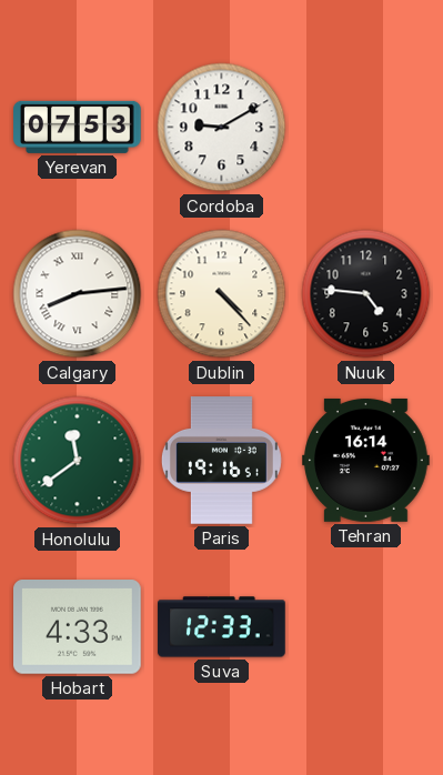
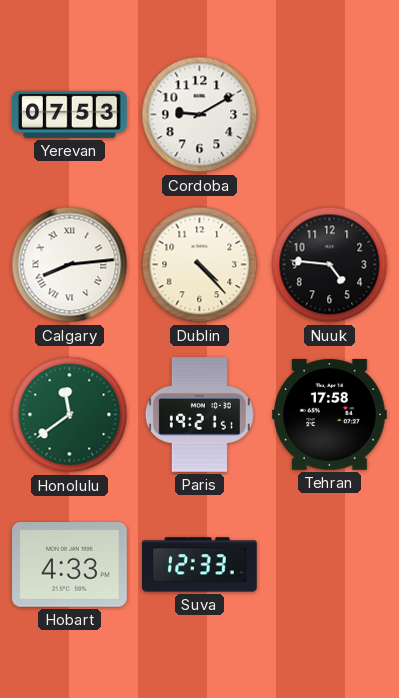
Paris: 19:16 -> 19:21
Tehran: 16:14 -> 17:58
